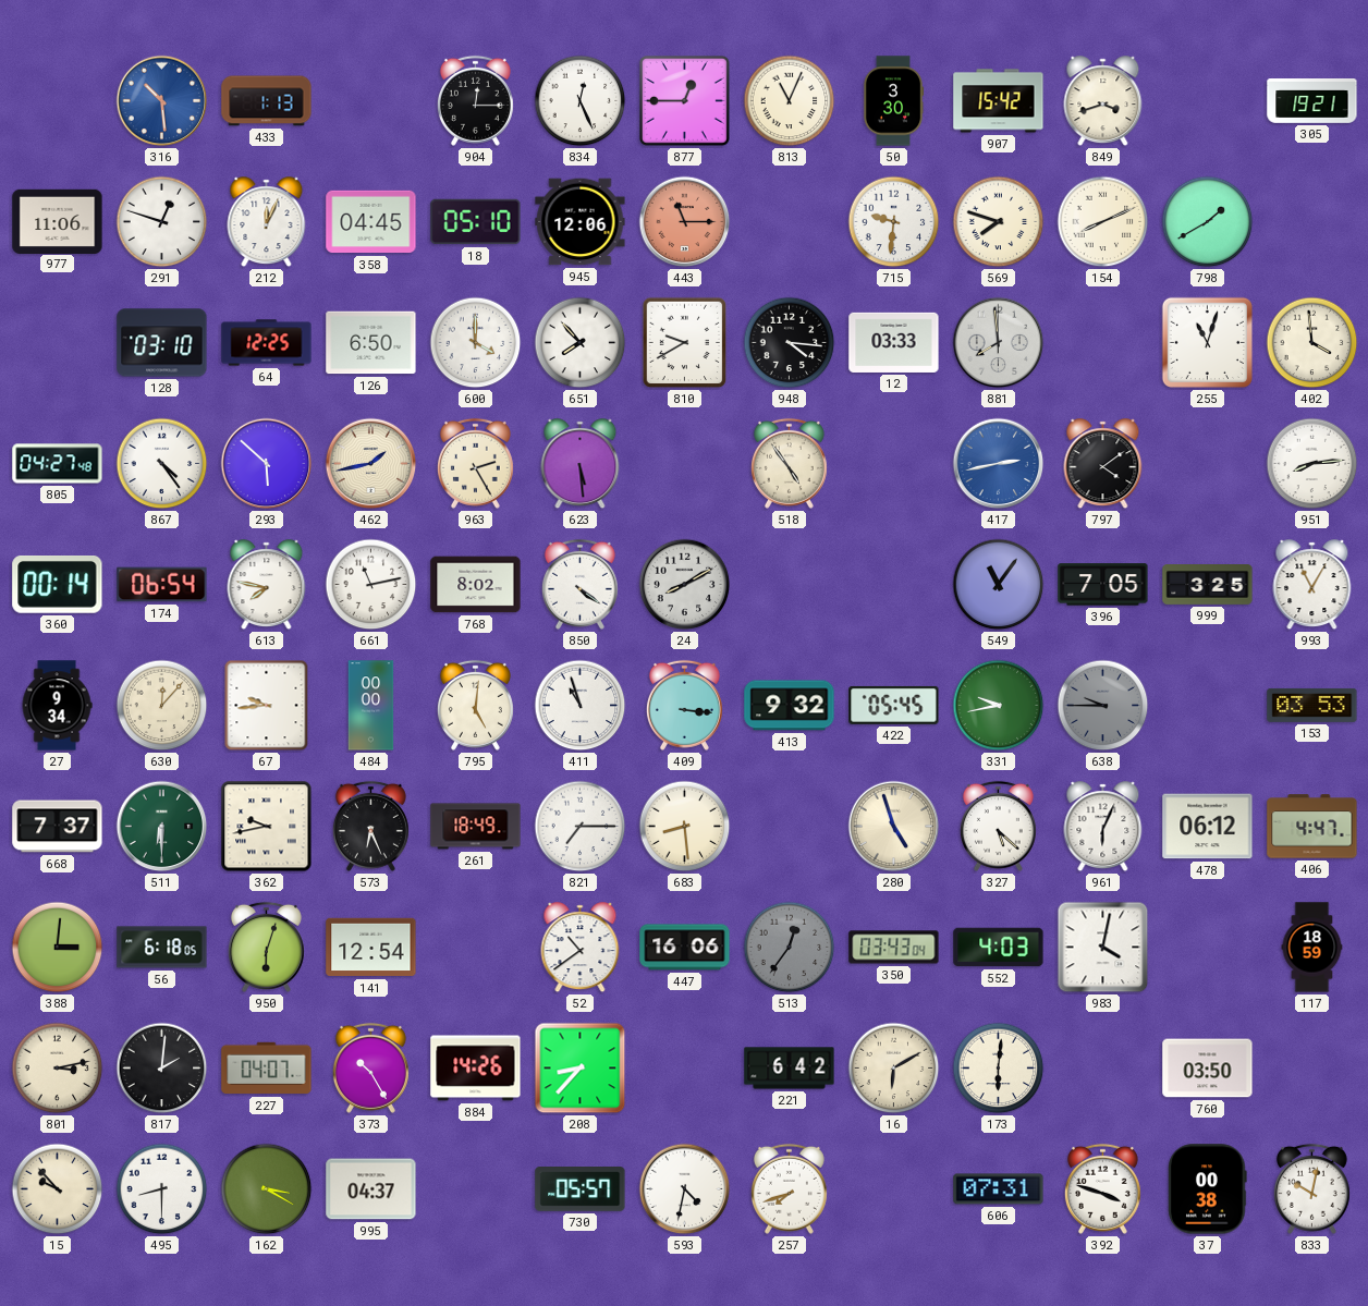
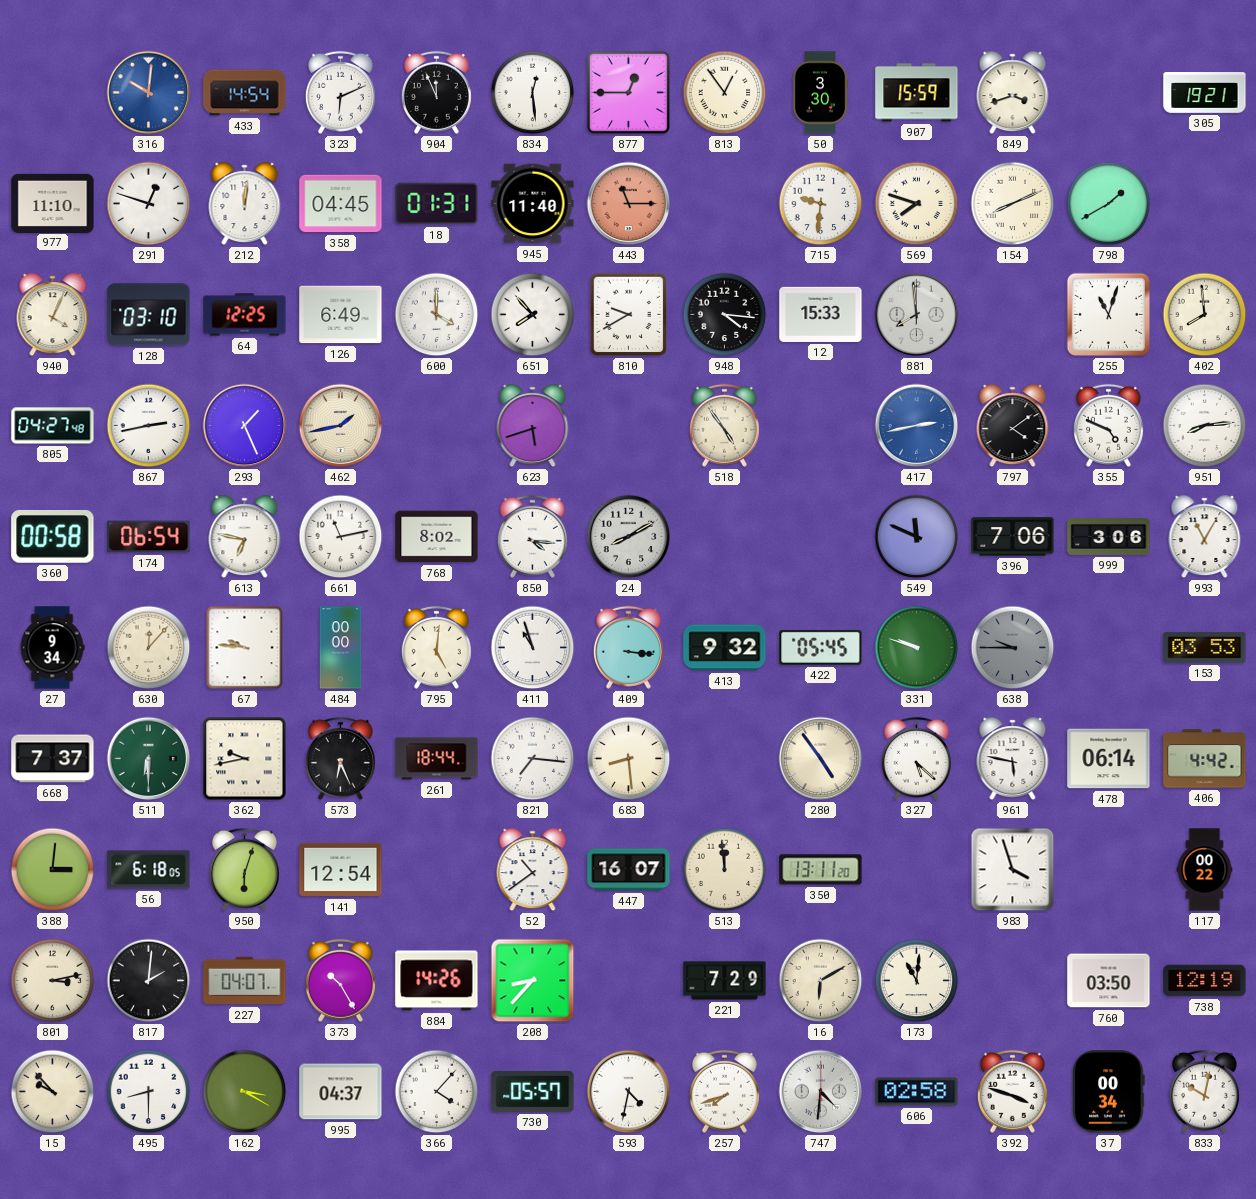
316: 10:29 -> 10:01
433: 1:13 -> 14:54
323: none -> 6:11
904: 12:15 -> 11:56
834: 12:26 -> 12:29
813: 11:04 -> 12:54
907: 15:42 -> 15:59
977: 11:06 -> 11:10
212: 12:04 -> 12:01
18: 05:10 -> 01:31
945: 12:06 -> 11:40
940: none -> 4:04
126: 6:50 -> 6:49
12: 03:33 -> 15:33
402: 3:59 -> 7:59
867: 4:24 -> 2:43
293: 5:52 -> 1:26
963: 2:25 -> none
623: 5:29 -> 5:42
355: none -> 4:49
360: 00:14 -> 00:58
613: 7:47 -> 6:47
850: 4:21 -> 4:16
549: 11:06 -> 11:49
396: 7:05 -> 7:06
999: 3:25 -> 3:06
67: 9:44 -> 9:46
331: 9:43 -> 9:48
261: 18:49 -> 18:44
821: 7:15 -> 7:16
280: 4:57 -> 4:54
961: 6:04 -> 5:47
478: 06:12 -> 06:14
406: 4:47 -> 4:42
447: 16:06 -> 16:07
513: 12:36 -> 11:59
513 dial: grey -> cream
350: 03:43 -> 13:11
552: 4:03 -> none
983: 4:02 -> 3:57
117: 18:59 -> 00:22
221: 6:42 -> 7:29
173: 6:01 -> 11:01
738: none -> 12:19
366: none -> 4:07
747: none -> 4:31
606: 07:31 -> 02:58
37: 00:38 -> 00:34
